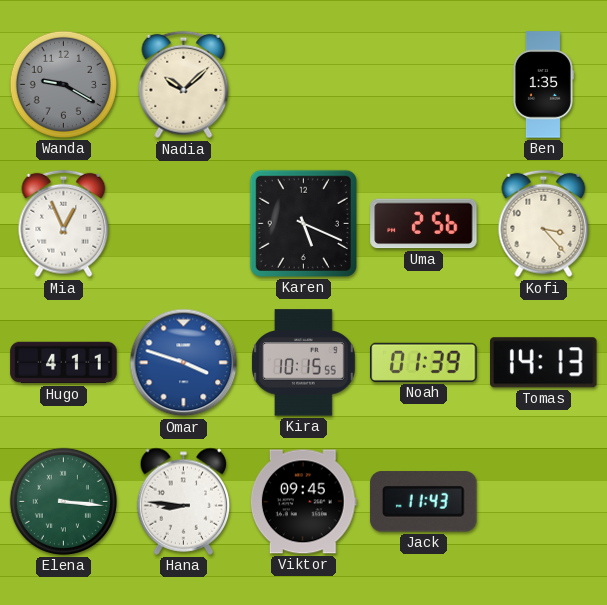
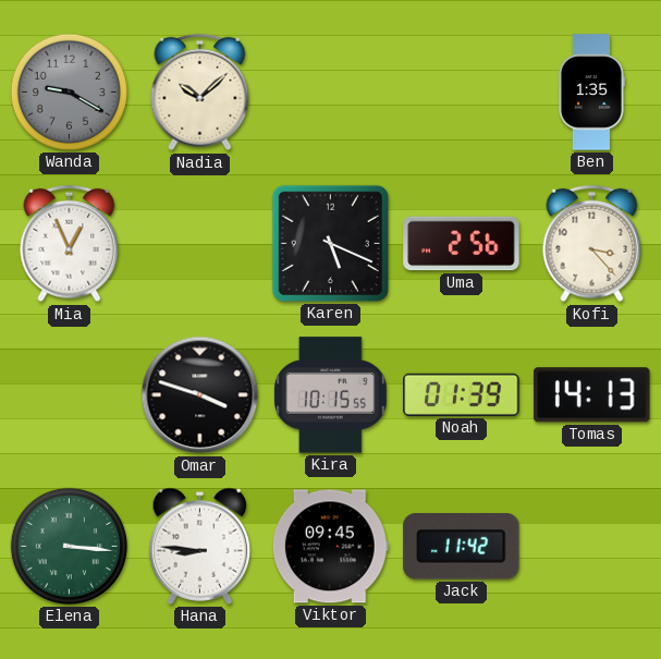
Hugo: 4:11 -> none
Omar dial: blue -> black
Jack: 11:43 -> 11:42
